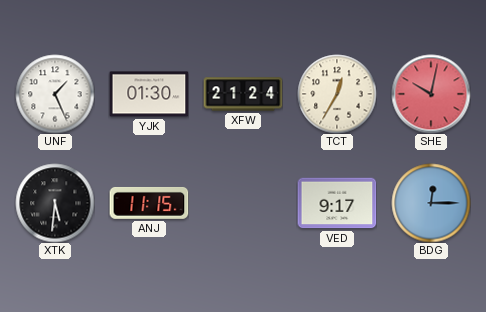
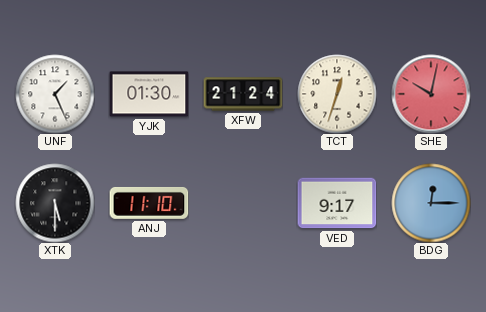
TCT: 12:35 -> 12:33
XTK: 5:31 -> 5:30
ANJ: 11:15 -> 11:10
